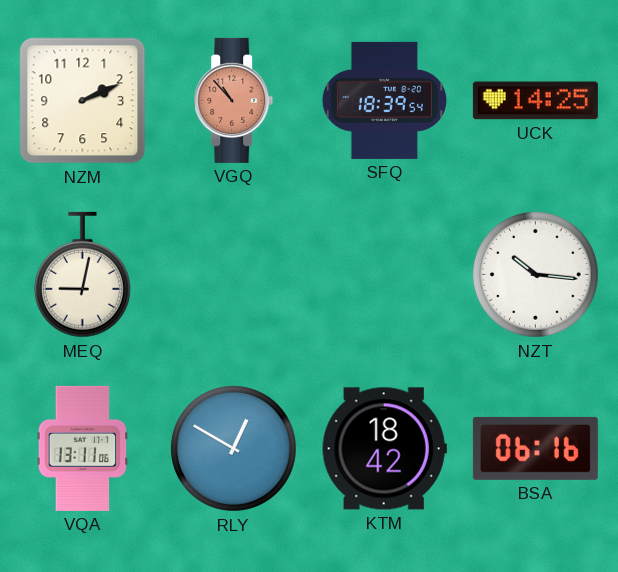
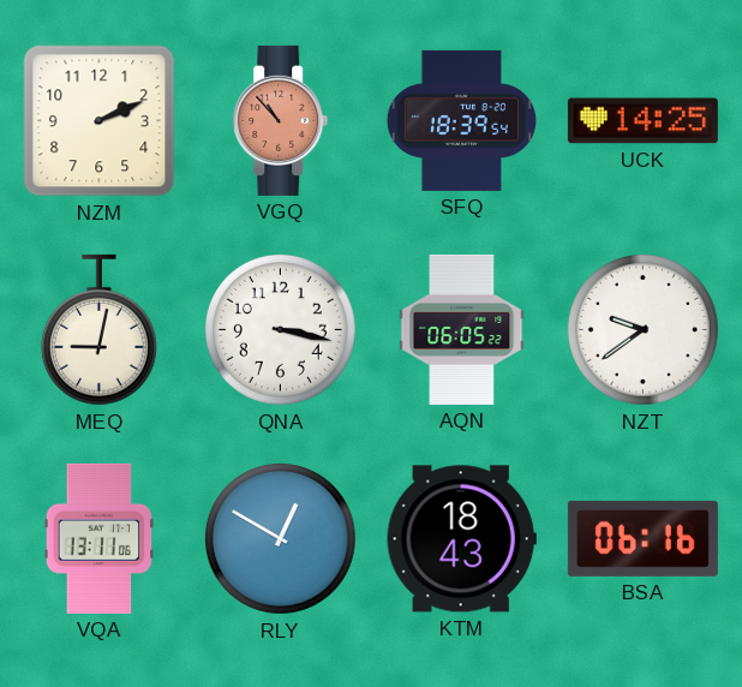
QNA: none -> 3:17
AQN: none -> 06:05
NZT: 10:16 -> 9:39
KTM: 18:42 -> 18:43
